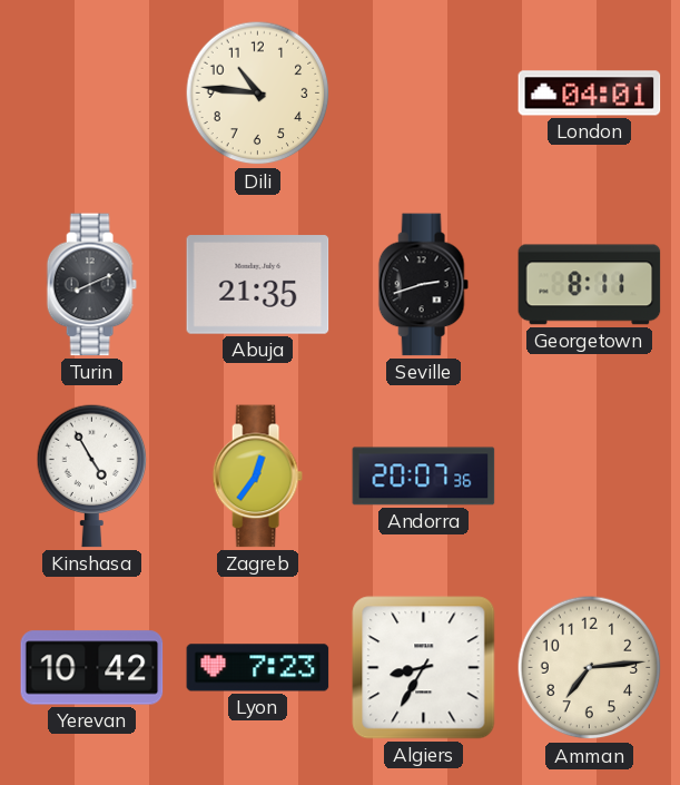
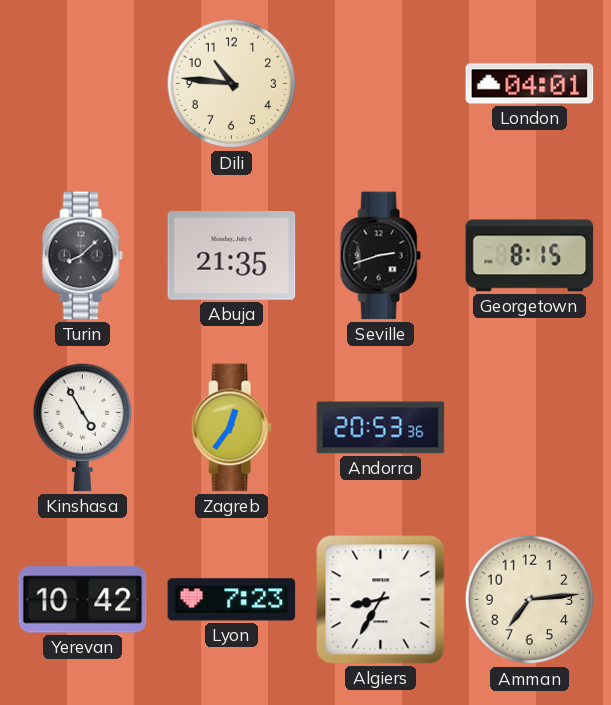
Turin: 8:11 -> 8:08
Georgetown: 8:11 -> 8:15
Andorra: 20:07 -> 20:53
